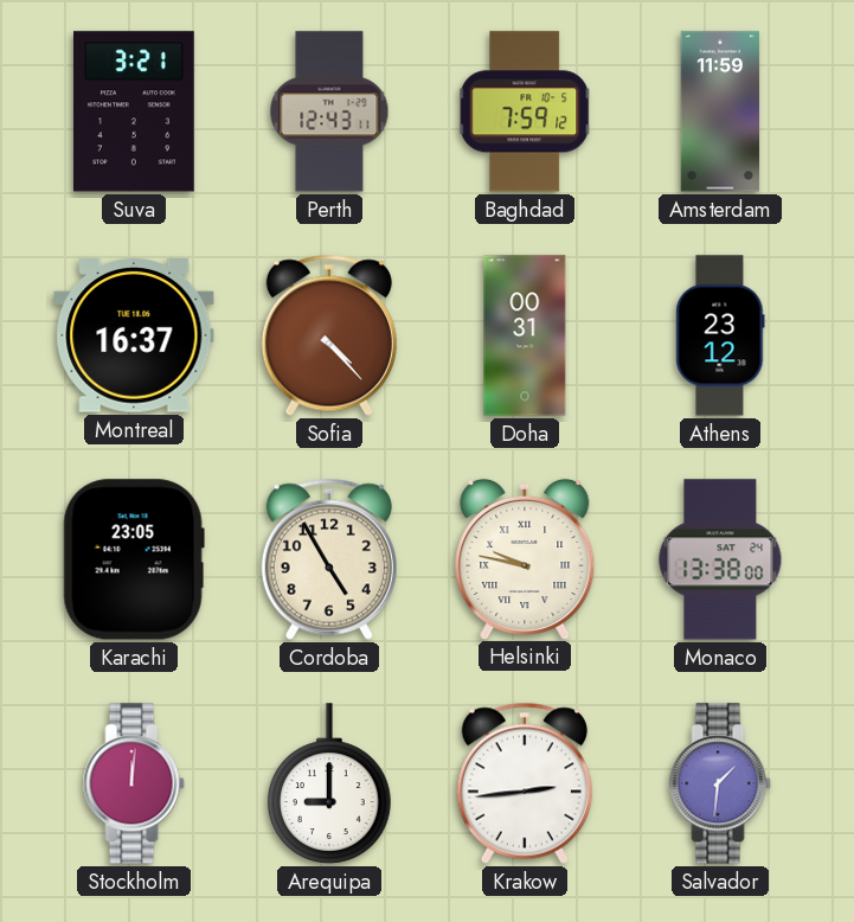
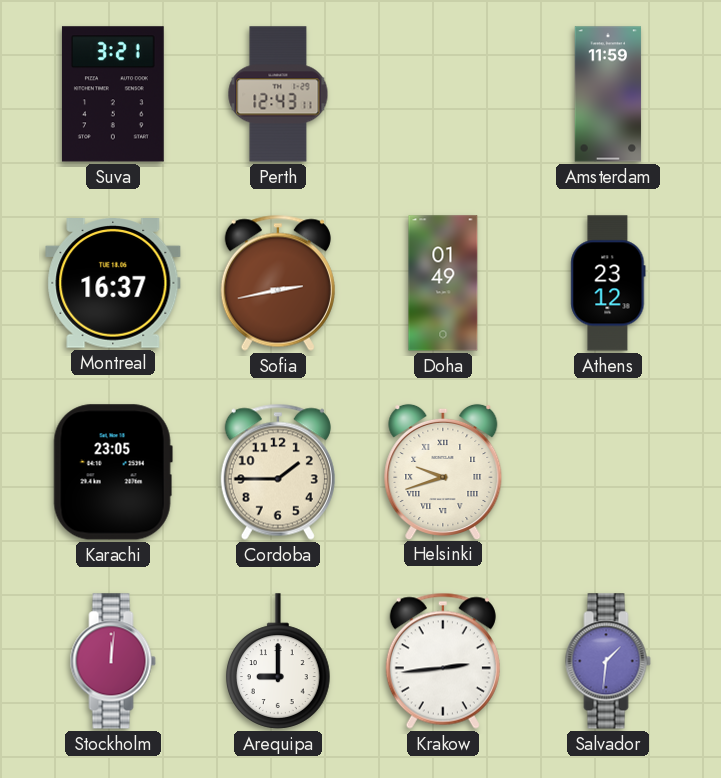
Baghdad: 7:59 -> none
Sofia: 4:23 -> 2:43
Doha: 00:31 -> 01:49
Cordoba: 4:55 -> 1:45
Helsinki: 9:47 -> 9:42
Monaco: 13:38 -> none
